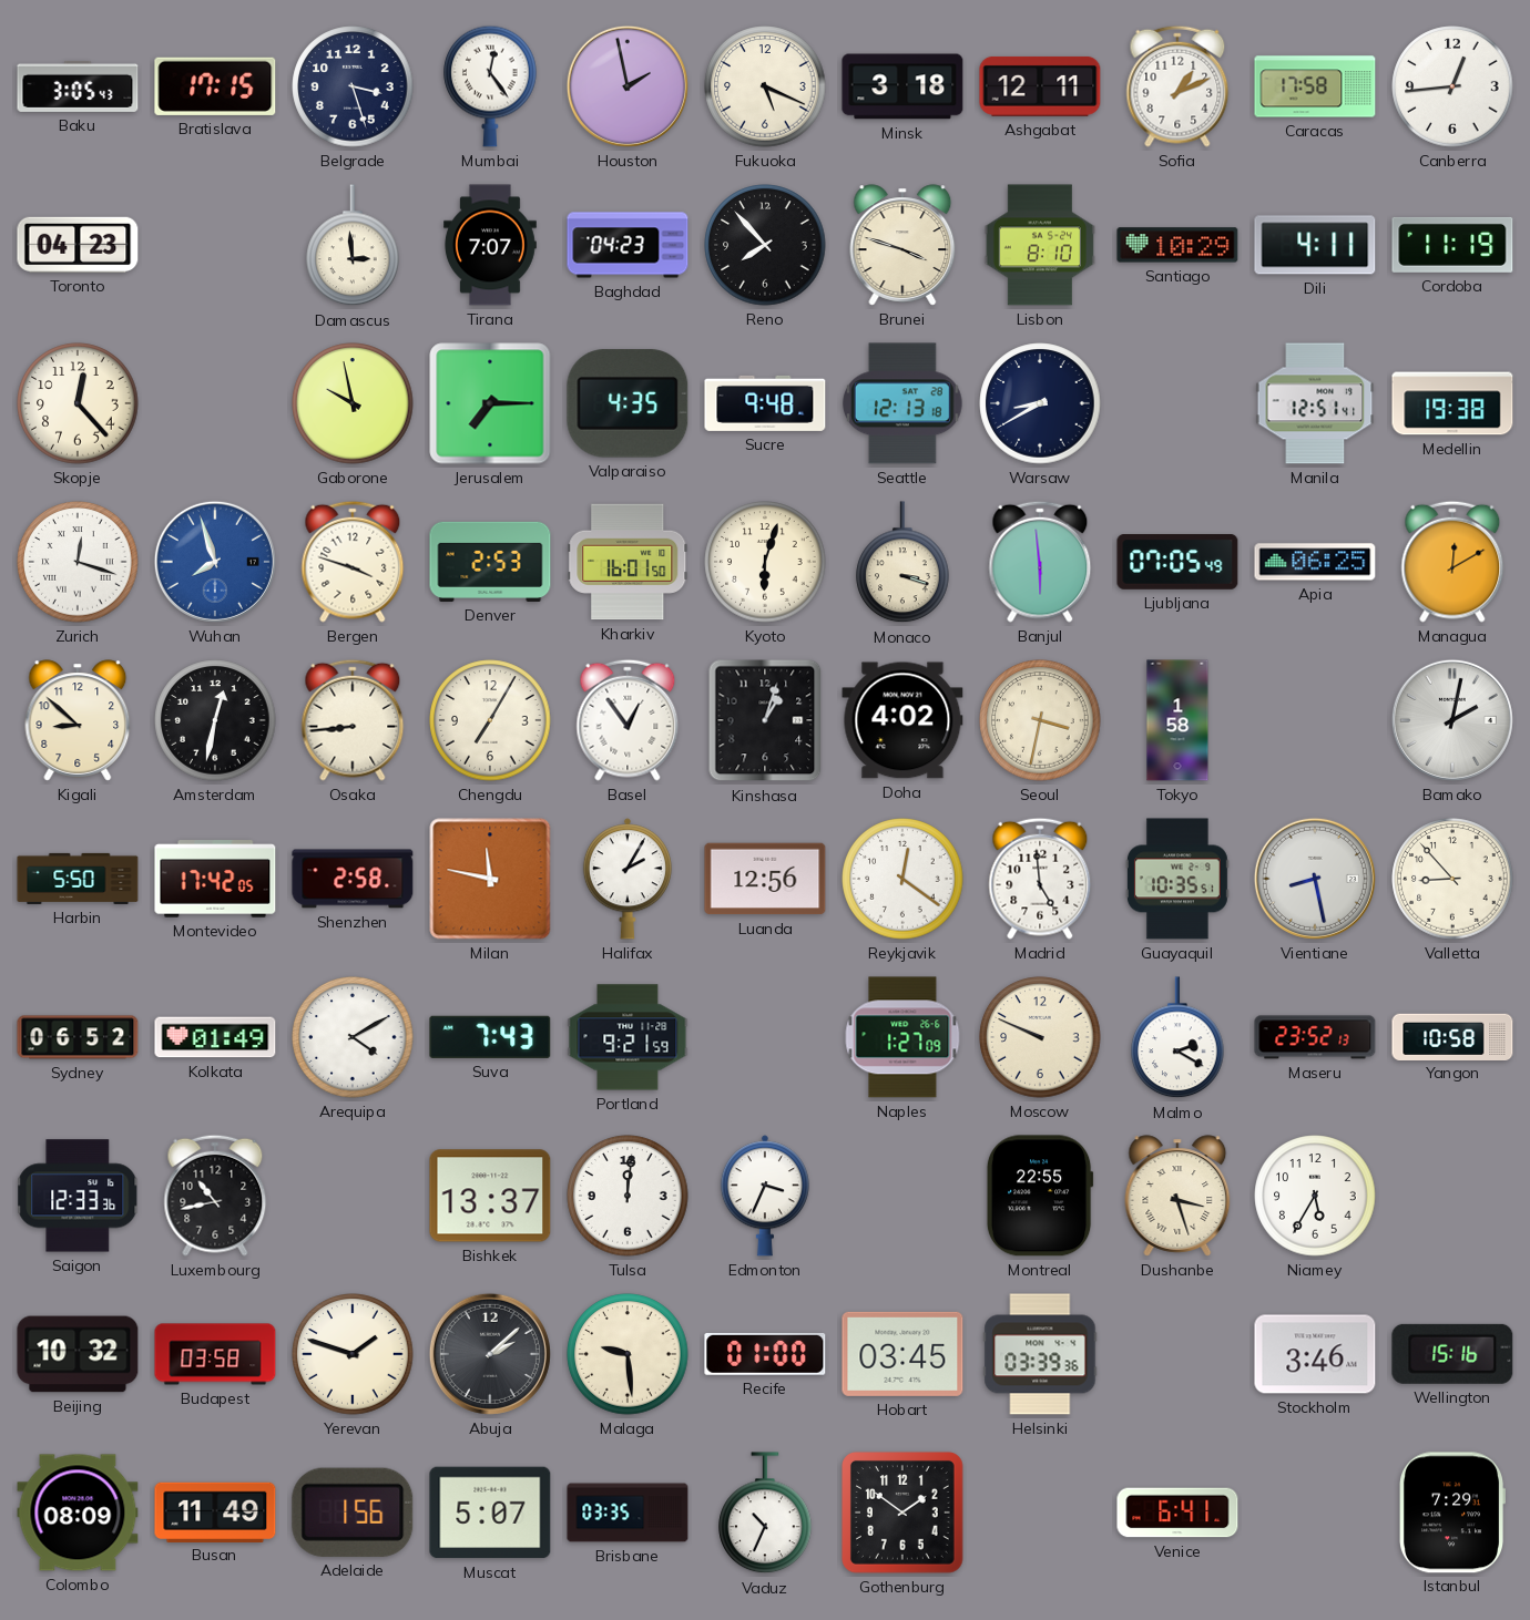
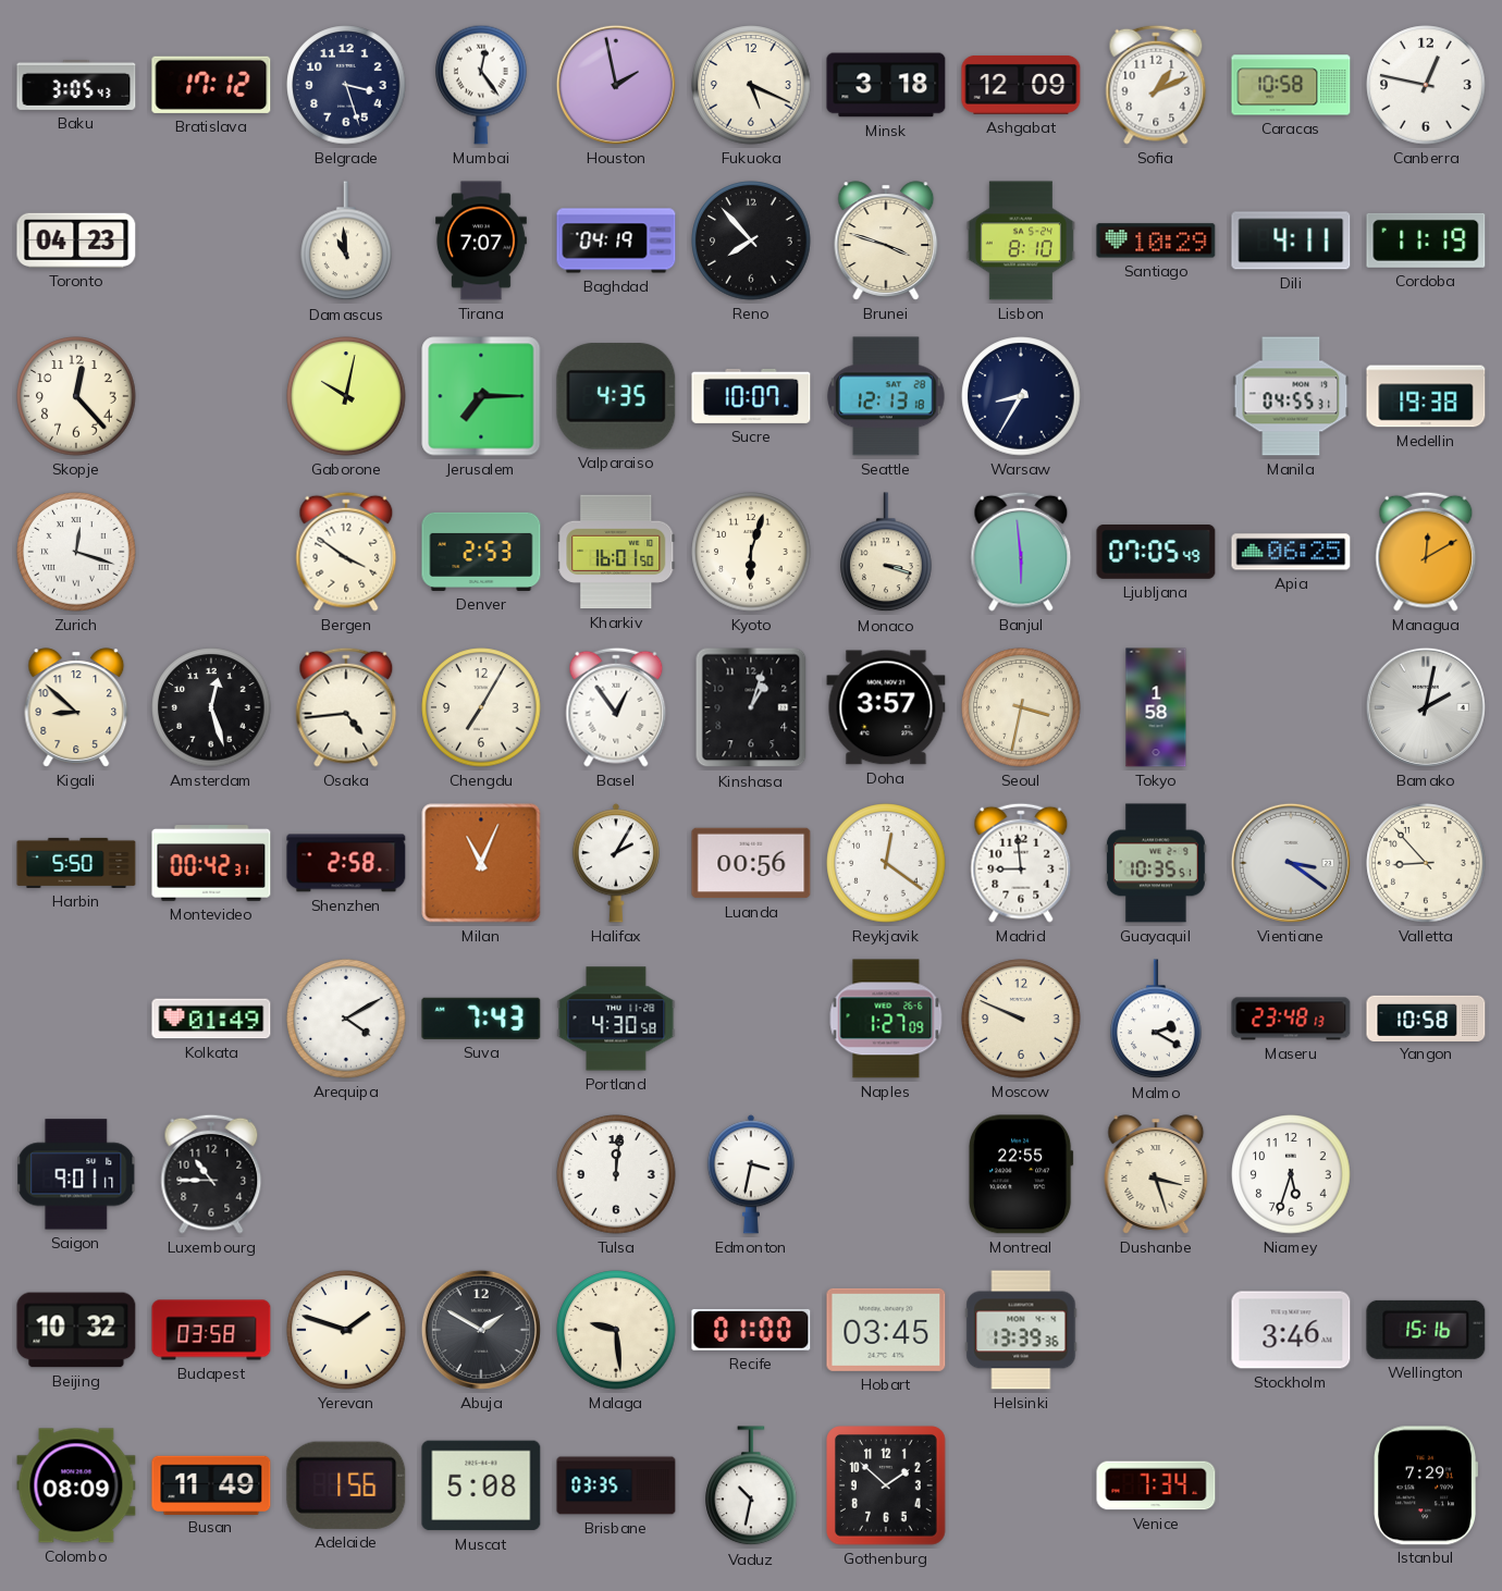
Bratislava: 17:15 -> 17:12
Ashgabat: 12:11 -> 12:09
Caracas: 17:58 -> 10:58
Canberra: 12:44 -> 12:47
Damascus: 2:59 -> 10:59
Baghdad: 04:23 -> 04:19
Gaborone: 9:58 -> 10:02
Sucre: 9:48 -> 10:07
Warsaw: 8:40 -> 8:35
Manila: 12:51 -> 04:55
Wuhan: 7:57 -> none
Bergen: 3:48 -> 3:51
Amsterdam: 12:32 -> 12:27
Osaka: 8:44 -> 4:44
Doha: 4:02 -> 3:57
Montevideo: 17:42 -> 00:42
Milan: 11:47 -> 11:04
Luanda: 12:56 -> 00:56
Madrid: 4:59 -> 8:59
Vientiane: 8:28 -> 3:21
Sydney: 06:52 -> none
Portland: 9:21 -> 4:30
Maseru: 23:52 -> 23:48
Saigon: 12:33 -> 9:01
Luxembourg: 10:43 -> 10:45
Bishkek: 13:37 -> none
Edmonton: 3:34 -> 3:32
Niamey: 5:35 -> 5:33
Abuja: 2:08 -> 1:50
Helsinki: 03:39 -> 13:39
Muscat: 5:07 -> 5:08
Vaduz: 10:34 -> 10:32
Gothenburg: 1:51 -> 1:52
Venice: 6:41 -> 7:34
